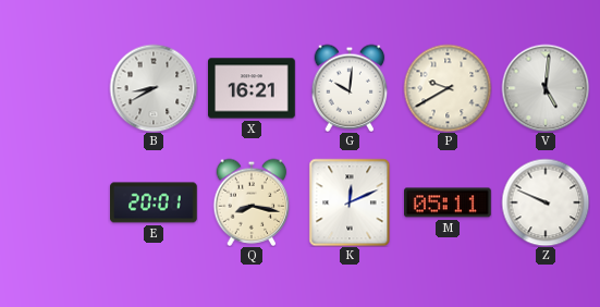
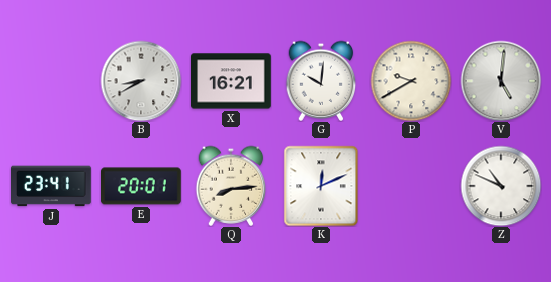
J: none -> 23:41
Q: 8:17 -> 8:14
M: 05:11 -> none
Z: 9:49 -> 10:49
